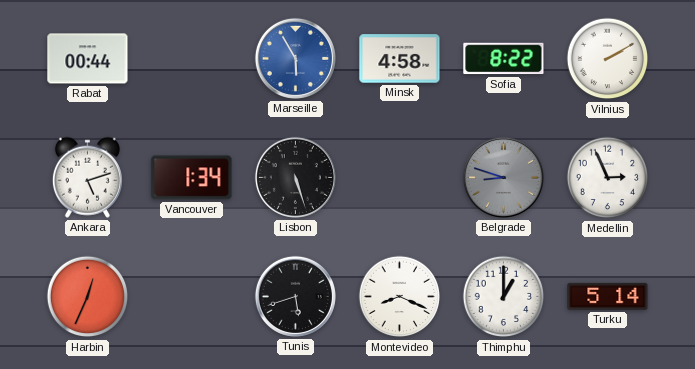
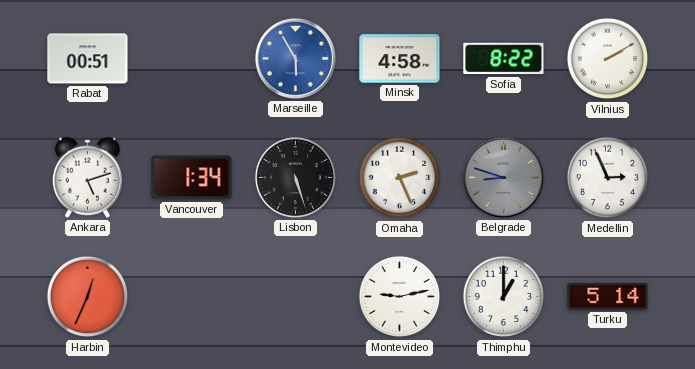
Rabat: 00:44 -> 00:51
Omaha: none -> 2:26
Tunis: 5:42 -> none
Montevideo: 8:19 -> 9:13
